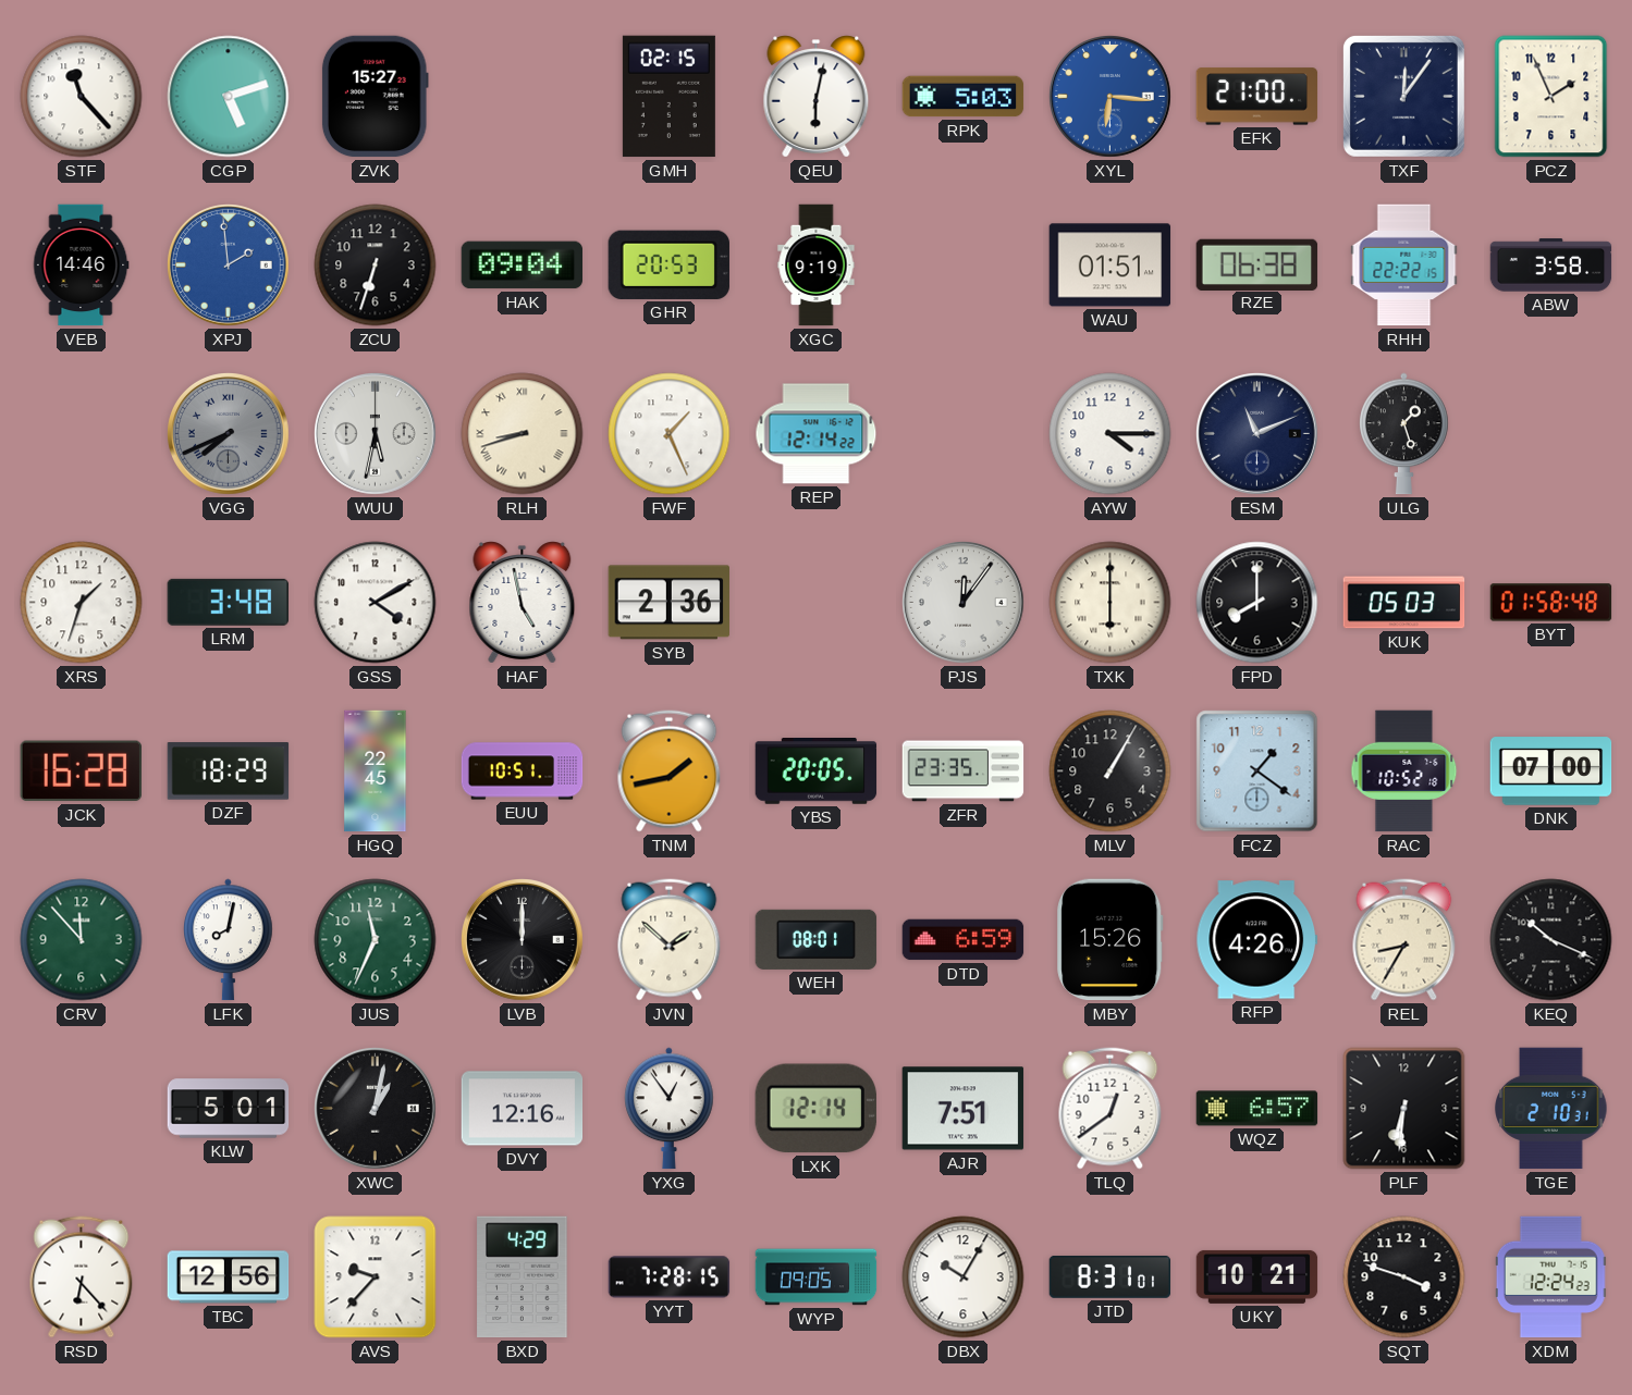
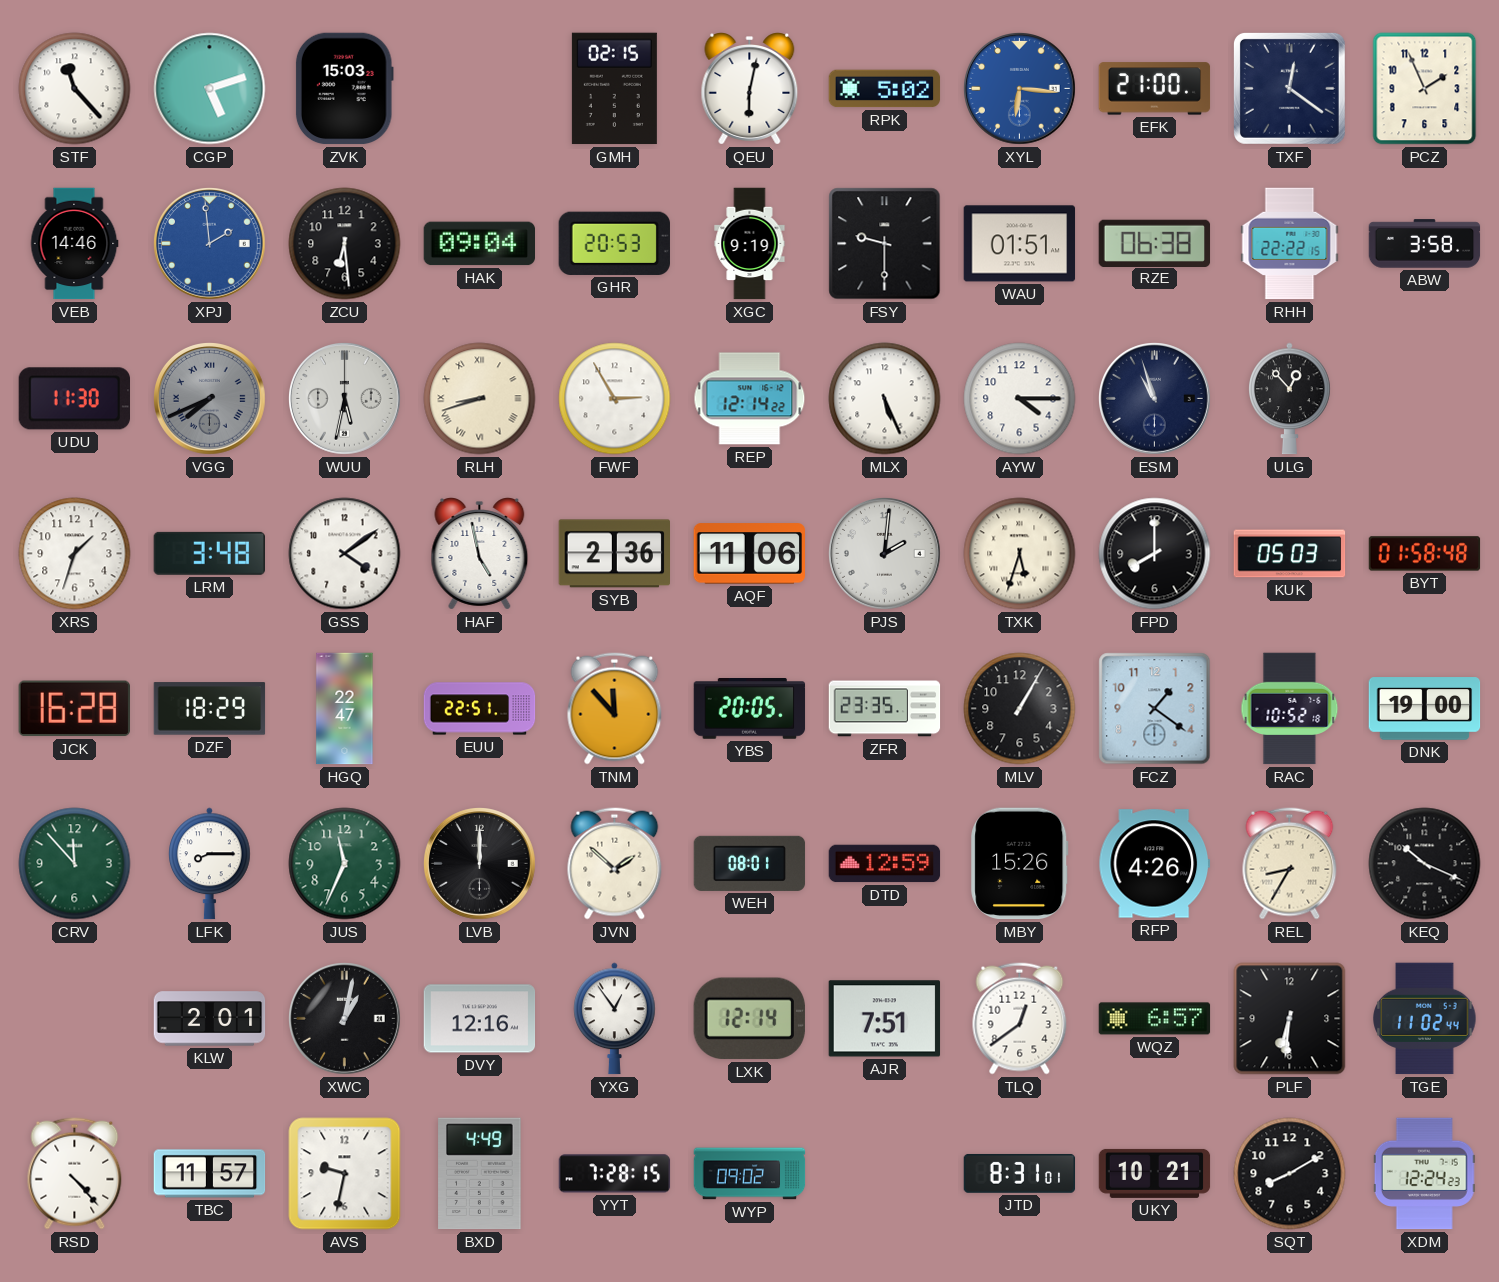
ZVK: 15:27 -> 15:03
RPK: 5:03 -> 5:02
TXF: 12:06 -> 12:21
ZCU: 6:33 -> 6:29
FSY: none -> 9:30
UDU: none -> 11:30
FWF: 1:26 -> 2:55
MLX: none -> 5:26
ESM: 11:11 -> 10:57
ULG: 1:27 -> 12:53
GSS: 4:10 -> 4:09
AQF: none -> 11:06
PJS: 12:06 -> 2:01
TXK: 6:00 -> 5:33
HGQ: 22:45 -> 22:47
EUU: 10:51 -> 22:51
TNM: 1:43 -> 11:53
DNK: 07:00 -> 19:00
LFK: 8:02 -> 8:15
DTD: 6:59 -> 12:59
KLW: 5:01 -> 2:01
TGE: 2:10 -> 11:02
RSD: 6:23 -> 4:23
TBC: 12:56 -> 11:57
AVS: 9:37 -> 9:32
BXD: 4:29 -> 4:49
WYP: 09:05 -> 09:02
DBX: 10:05 -> none
SQT: 3:48 -> 8:10
